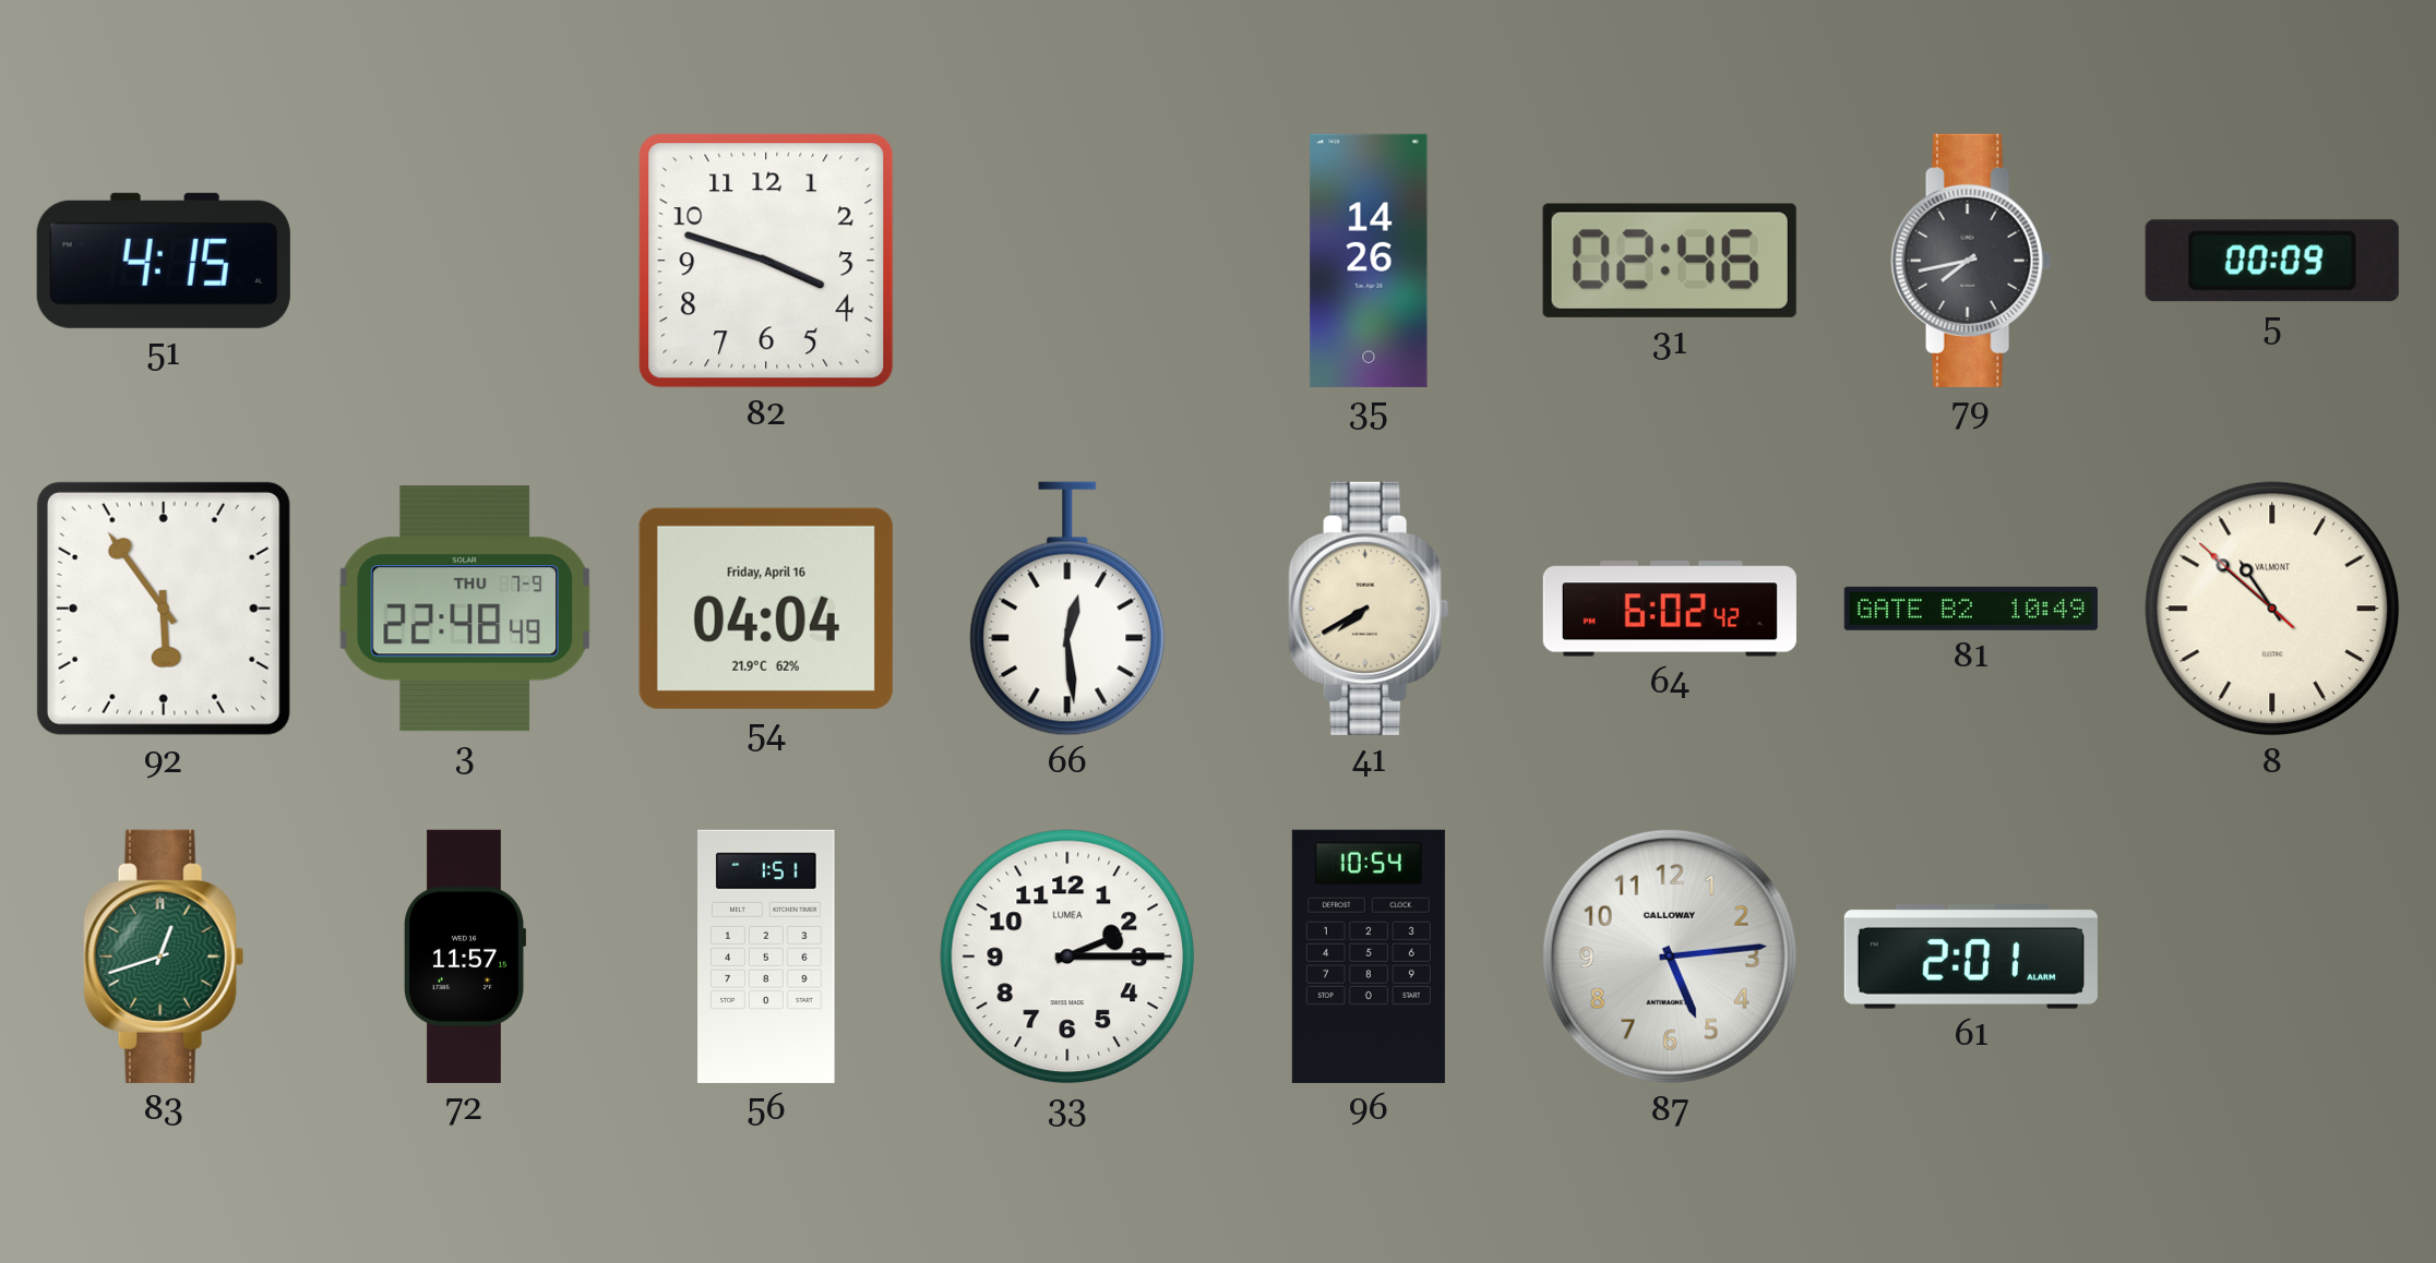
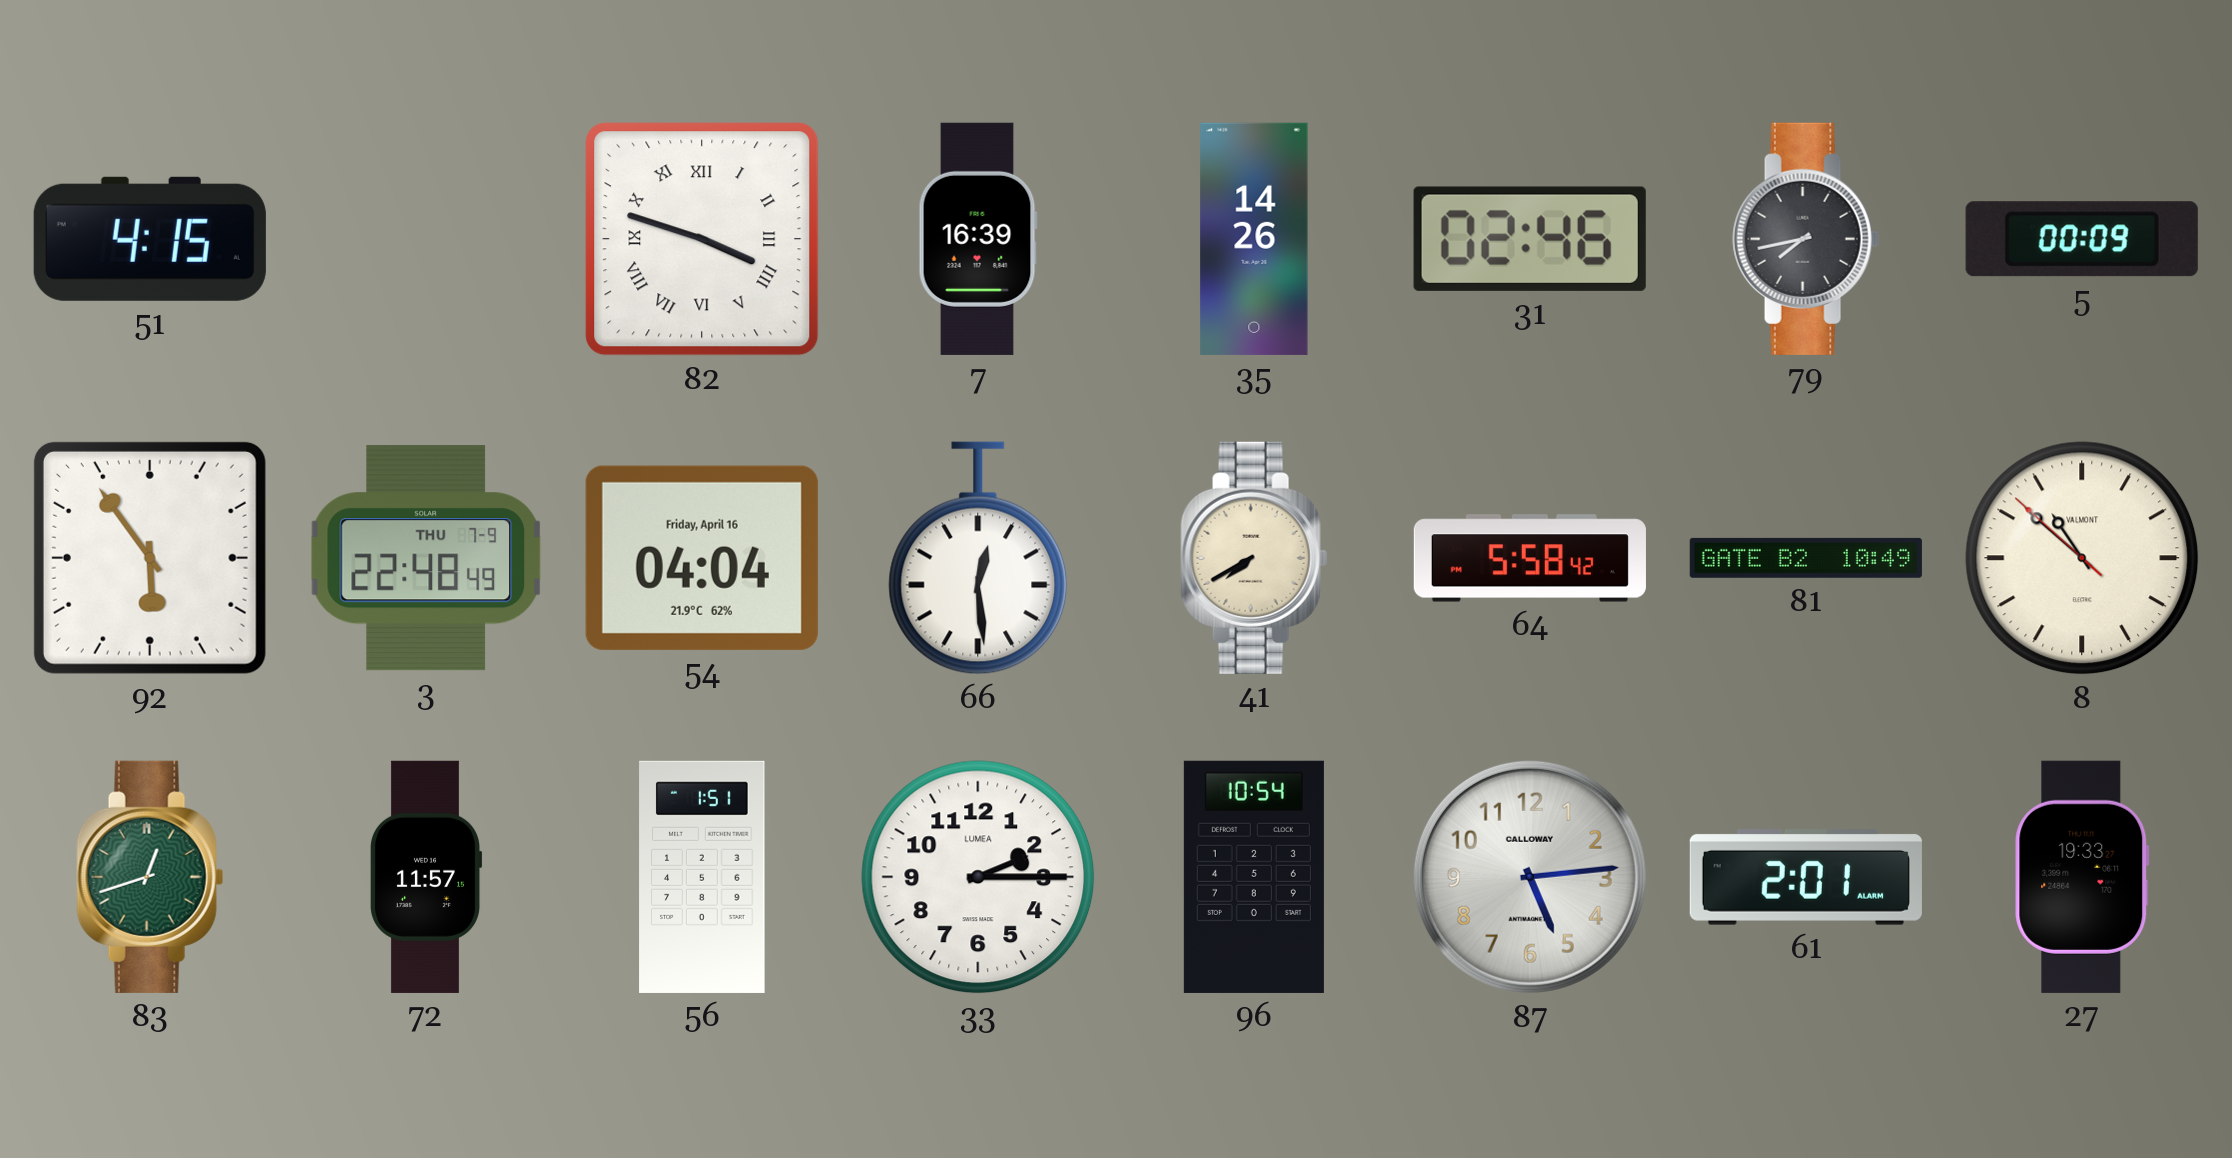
82 numerals: Arabic -> Roman
7: none -> 16:39
64: 6:02 -> 5:58
27: none -> 19:33
